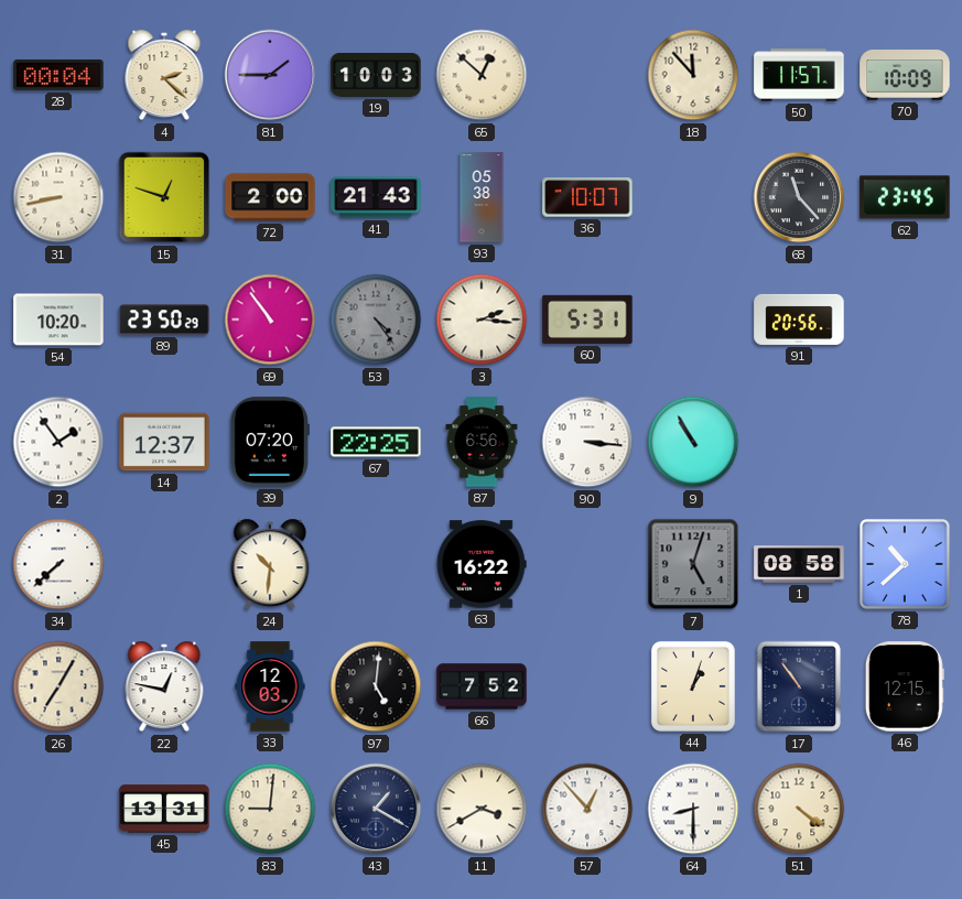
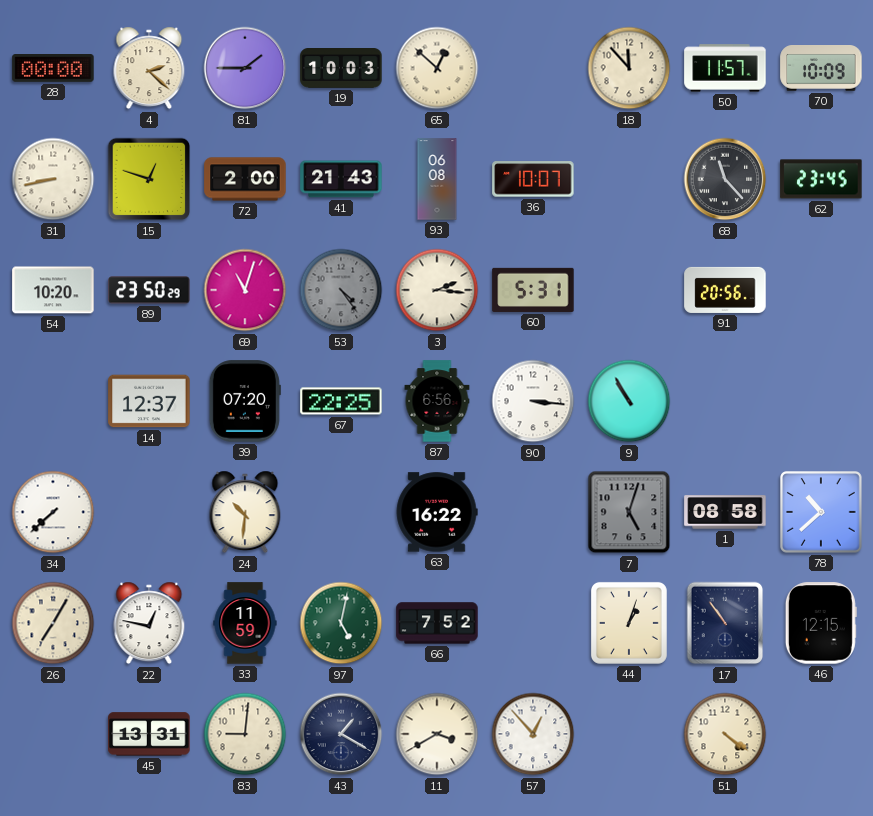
28: 00:04 -> 00:00
93: 05:38 -> 06:08
69: 10:54 -> 11:03
2: 1:54 -> none
33: 12:03 -> 11:59
97: 5:01 -> 5:02
97 dial: black -> green
64: 8:30 -> none
